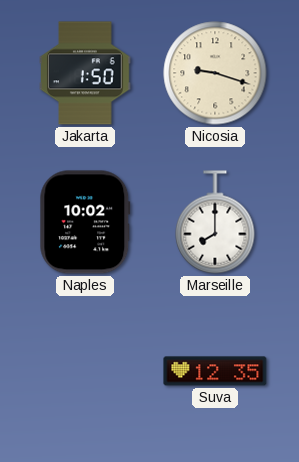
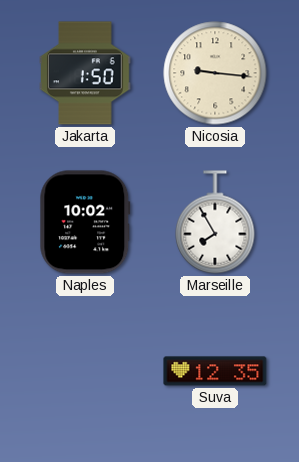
Nicosia: 9:18 -> 9:16
Marseille: 8:00 -> 7:55
